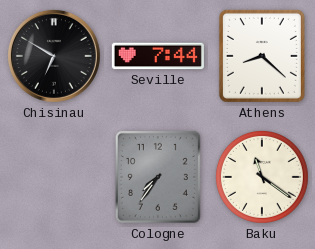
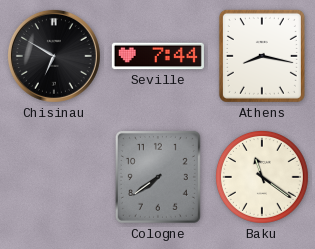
Athens: 8:22 -> 8:17
Cologne: 7:36 -> 7:39
